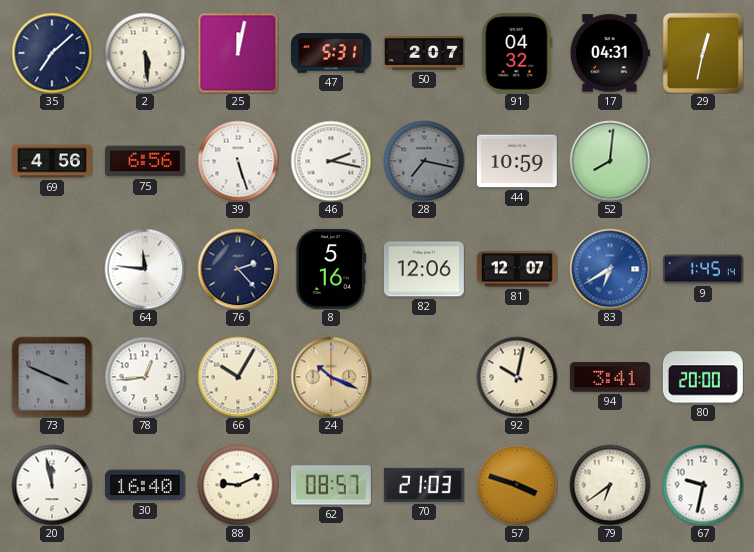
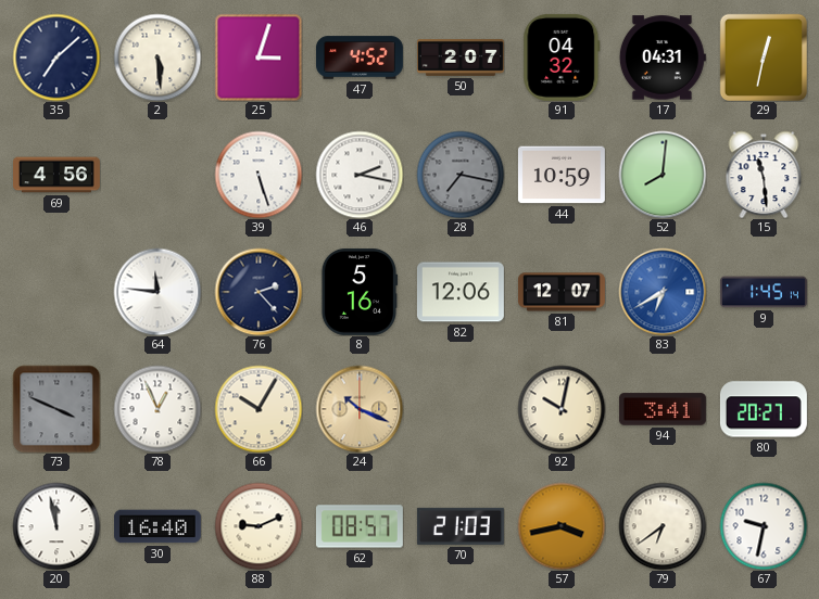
25: 12:02 -> 3:03
47: 5:31 -> 4:52
75: 6:56 -> none
15: none -> 11:29
78: 12:44 -> 12:56
80: 20:00 -> 20:27
57: 3:48 -> 3:43
